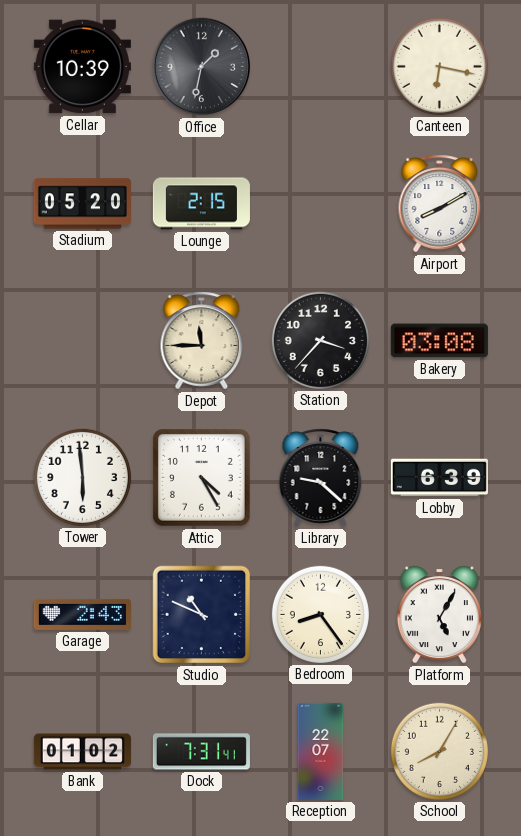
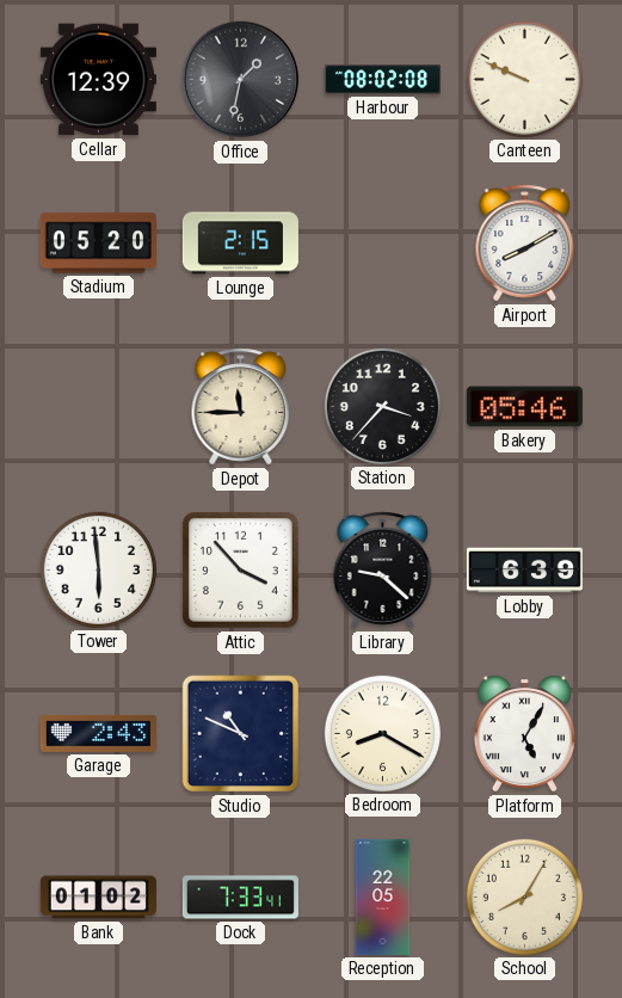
Cellar: 10:39 -> 12:39
Harbour: none -> 08:02
Canteen: 6:17 -> 9:49
Bakery: 03:08 -> 05:46
Attic: 4:25 -> 3:53
Bedroom: 8:24 -> 8:20
Dock: 7:31 -> 7:33
Reception: 22:07 -> 22:05
